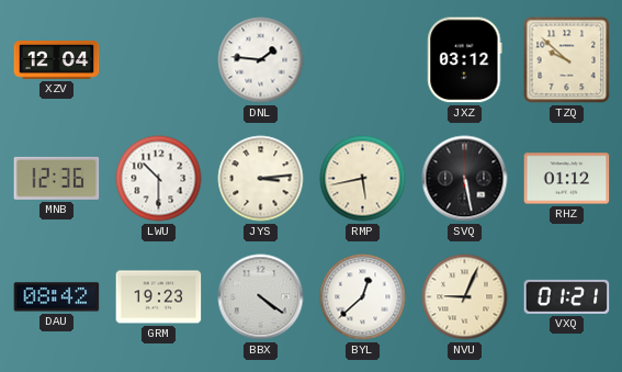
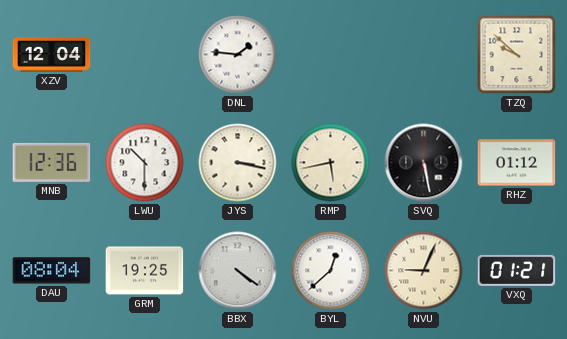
JXZ: 03:12 -> none
JYS: 3:14 -> 3:17
DAU: 08:42 -> 08:04
GRM: 19:23 -> 19:25
